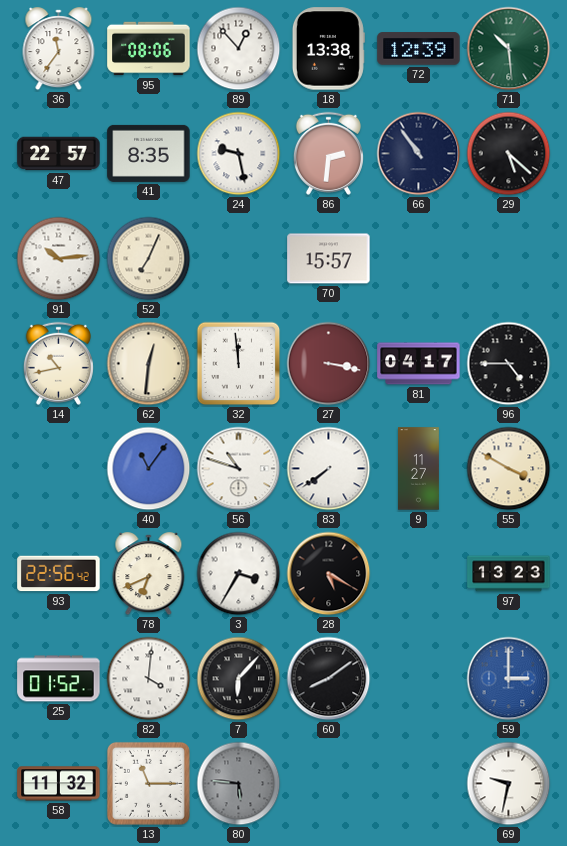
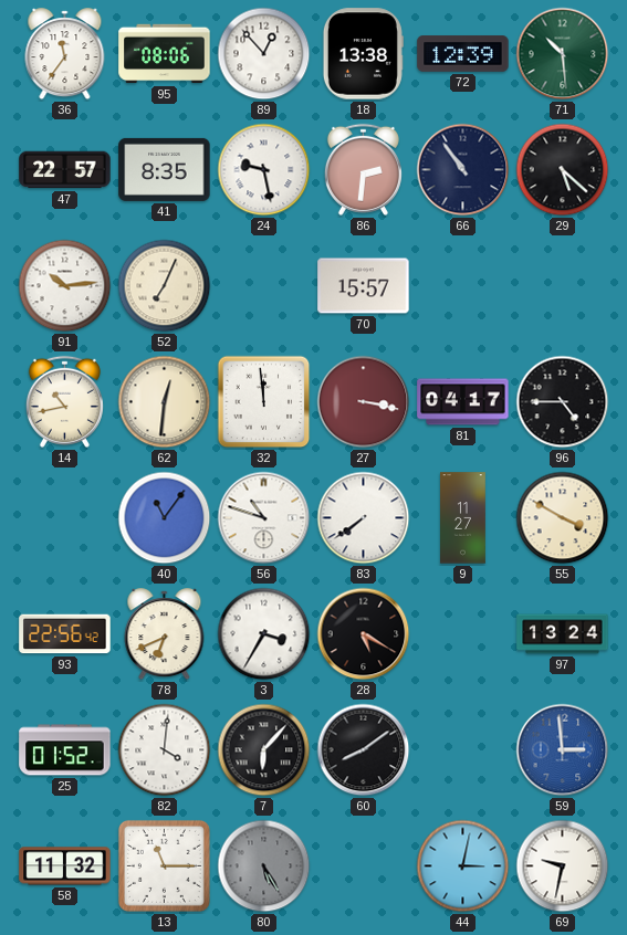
97: 13:23 -> 13:24
59: 3:00 -> 2:59
80: 5:46 -> 5:25
44: none -> 3:02
